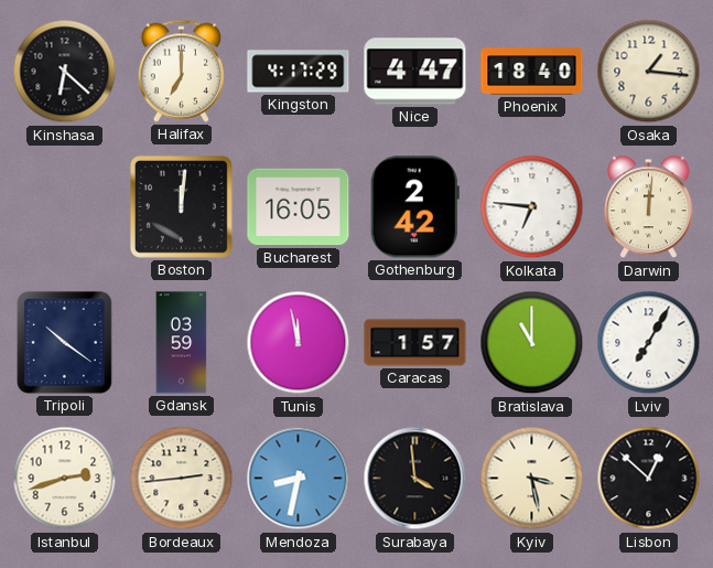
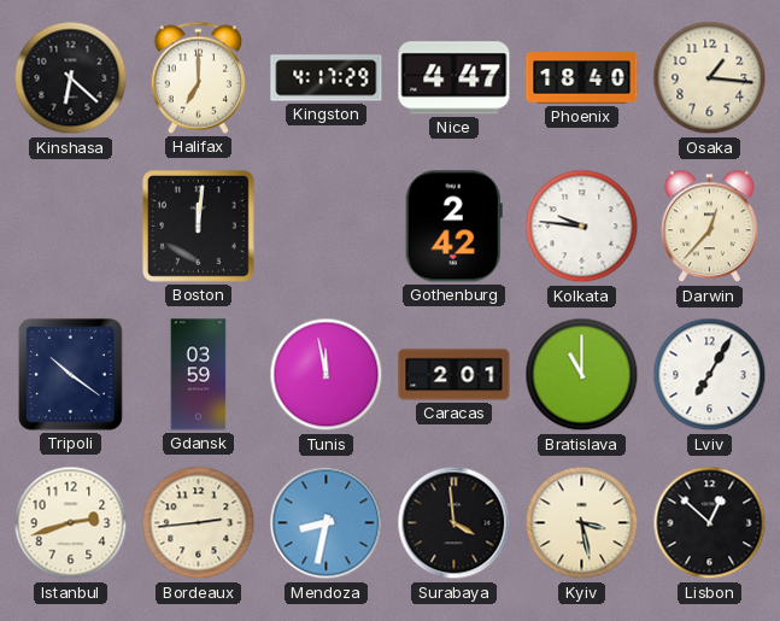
Bucharest: 16:05 -> none
Kolkata: 6:46 -> 9:46
Darwin: 12:01 -> 12:37
Caracas: 1:57 -> 2:01
